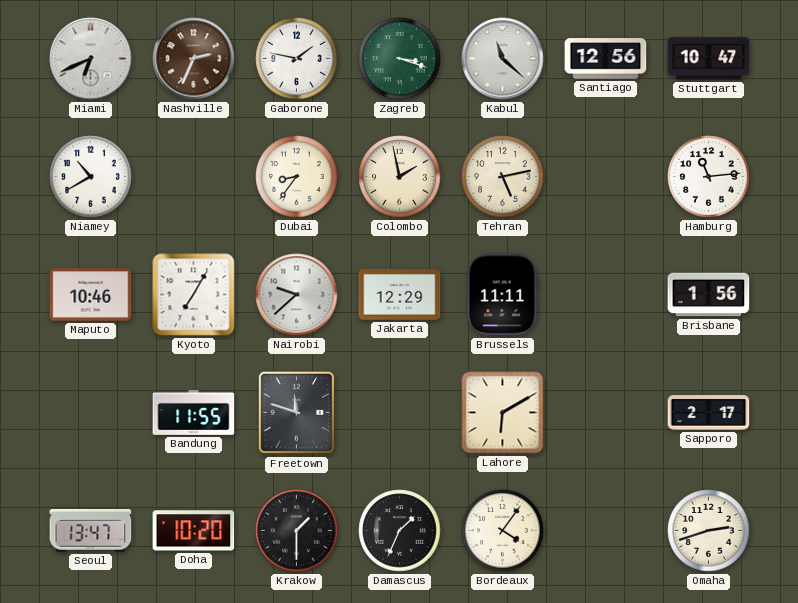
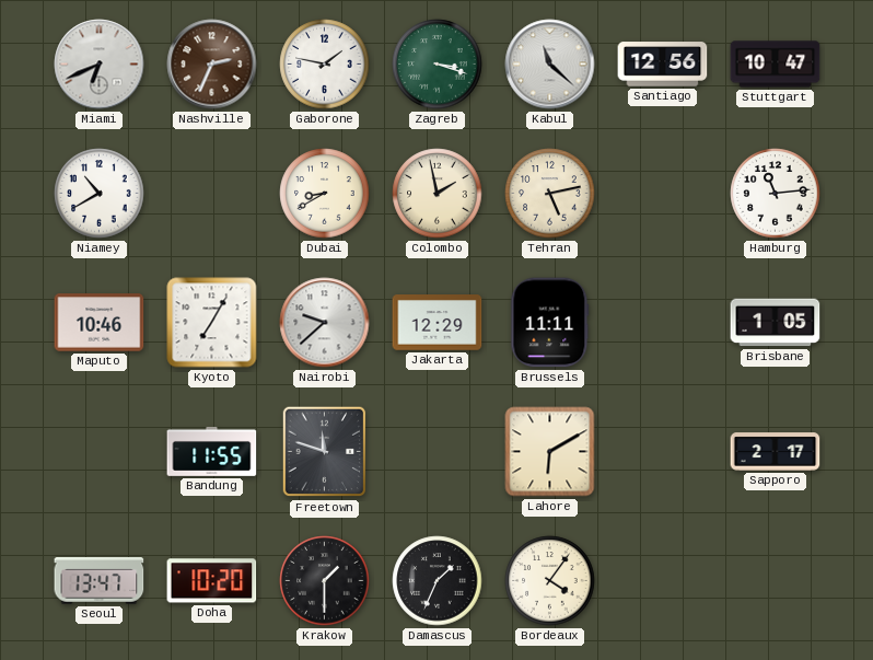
Dubai: 8:36 -> 8:40
Brisbane: 1:56 -> 1:05
Omaha: 2:42 -> none
